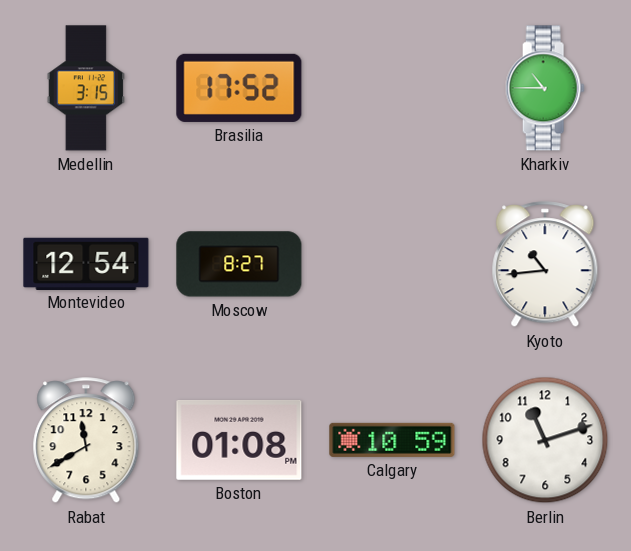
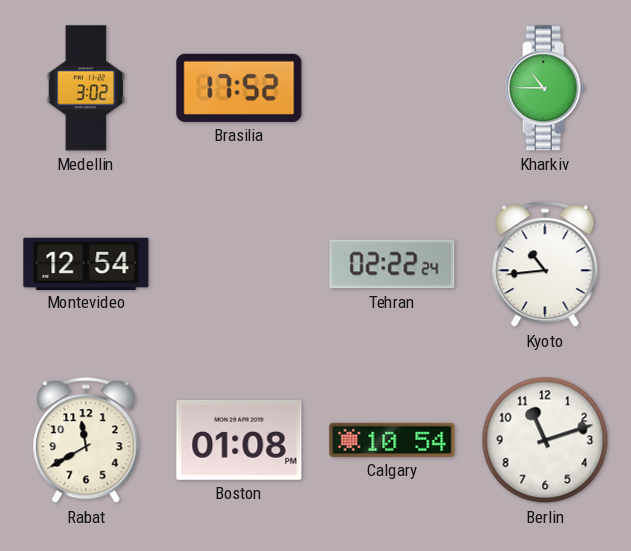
Medellin: 3:15 -> 3:02
Moscow: 8:27 -> none
Tehran: none -> 02:22
Calgary: 10:59 -> 10:54
